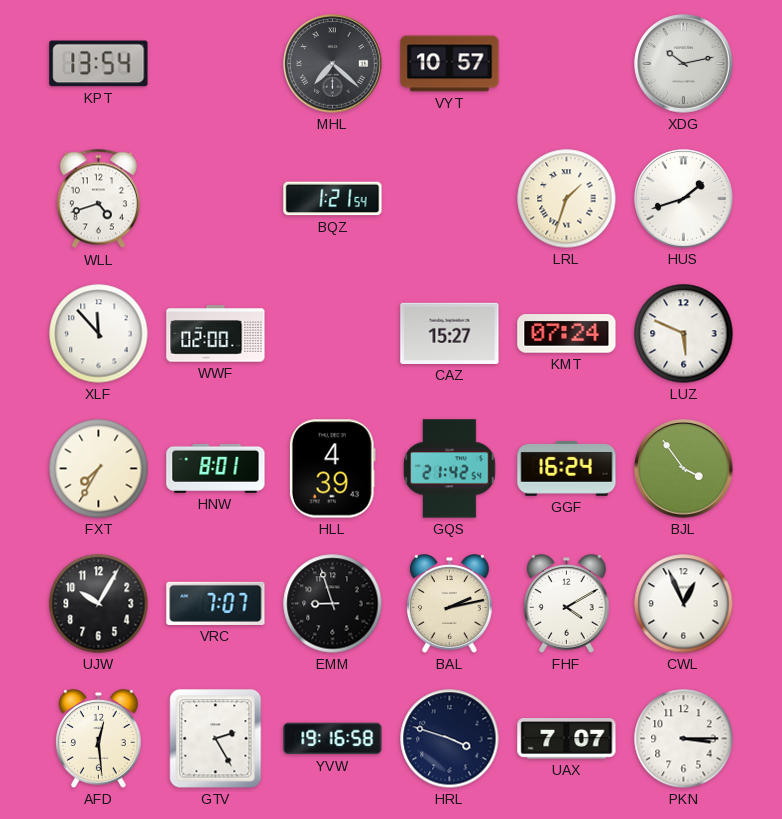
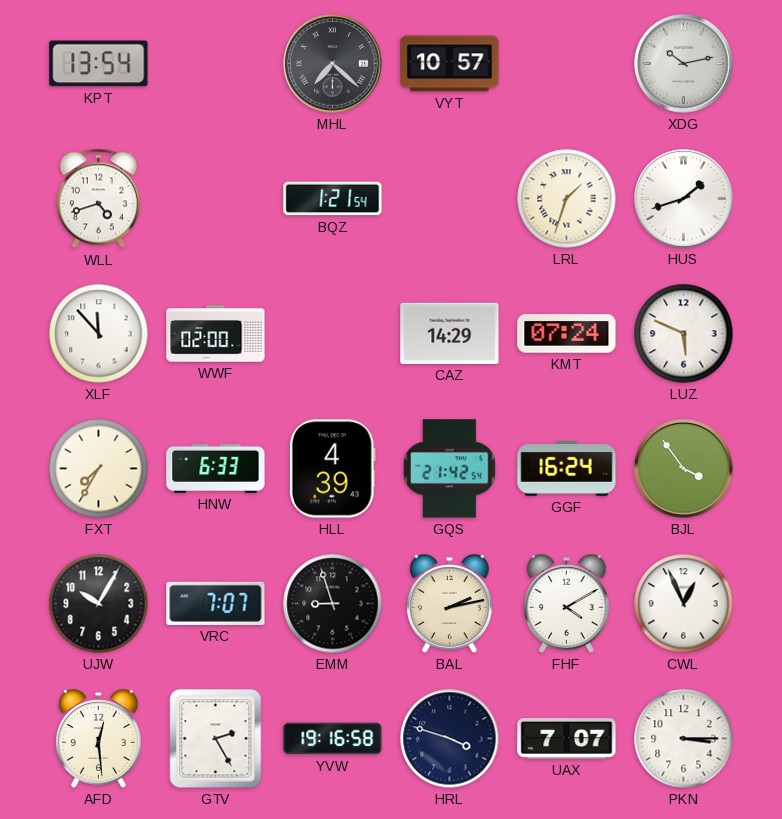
CAZ: 15:27 -> 14:29
HNW: 8:01 -> 6:33
